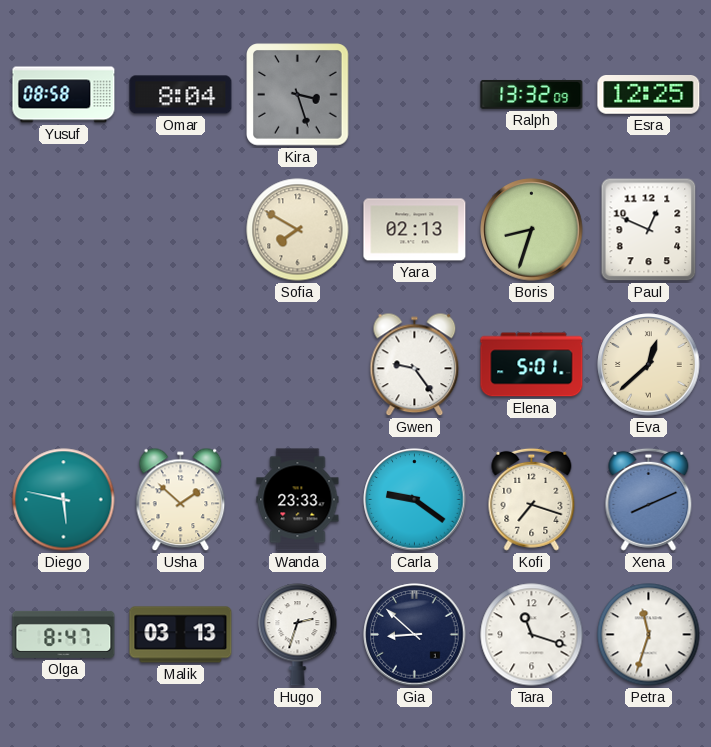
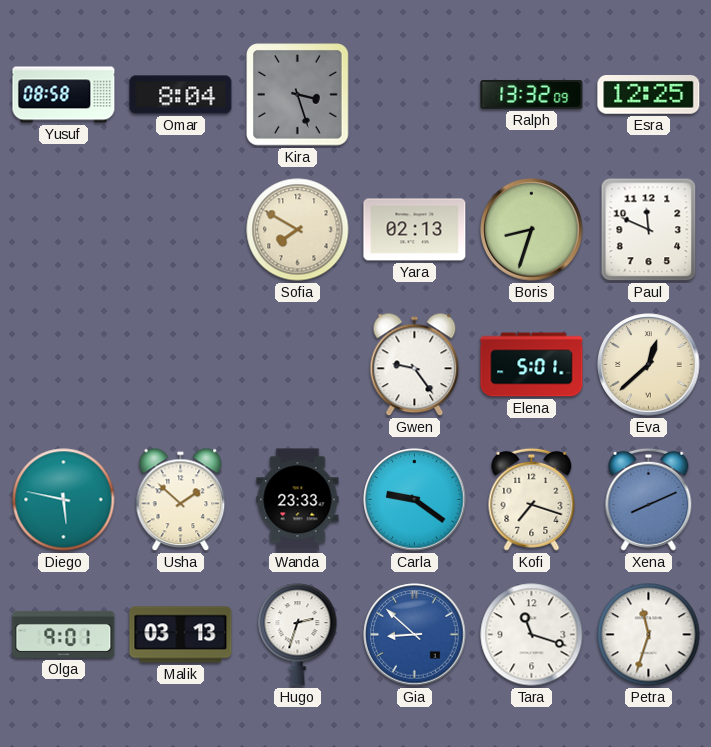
Paul: 12:49 -> 11:49
Olga: 8:47 -> 9:01
Gia dial: navy -> blue
